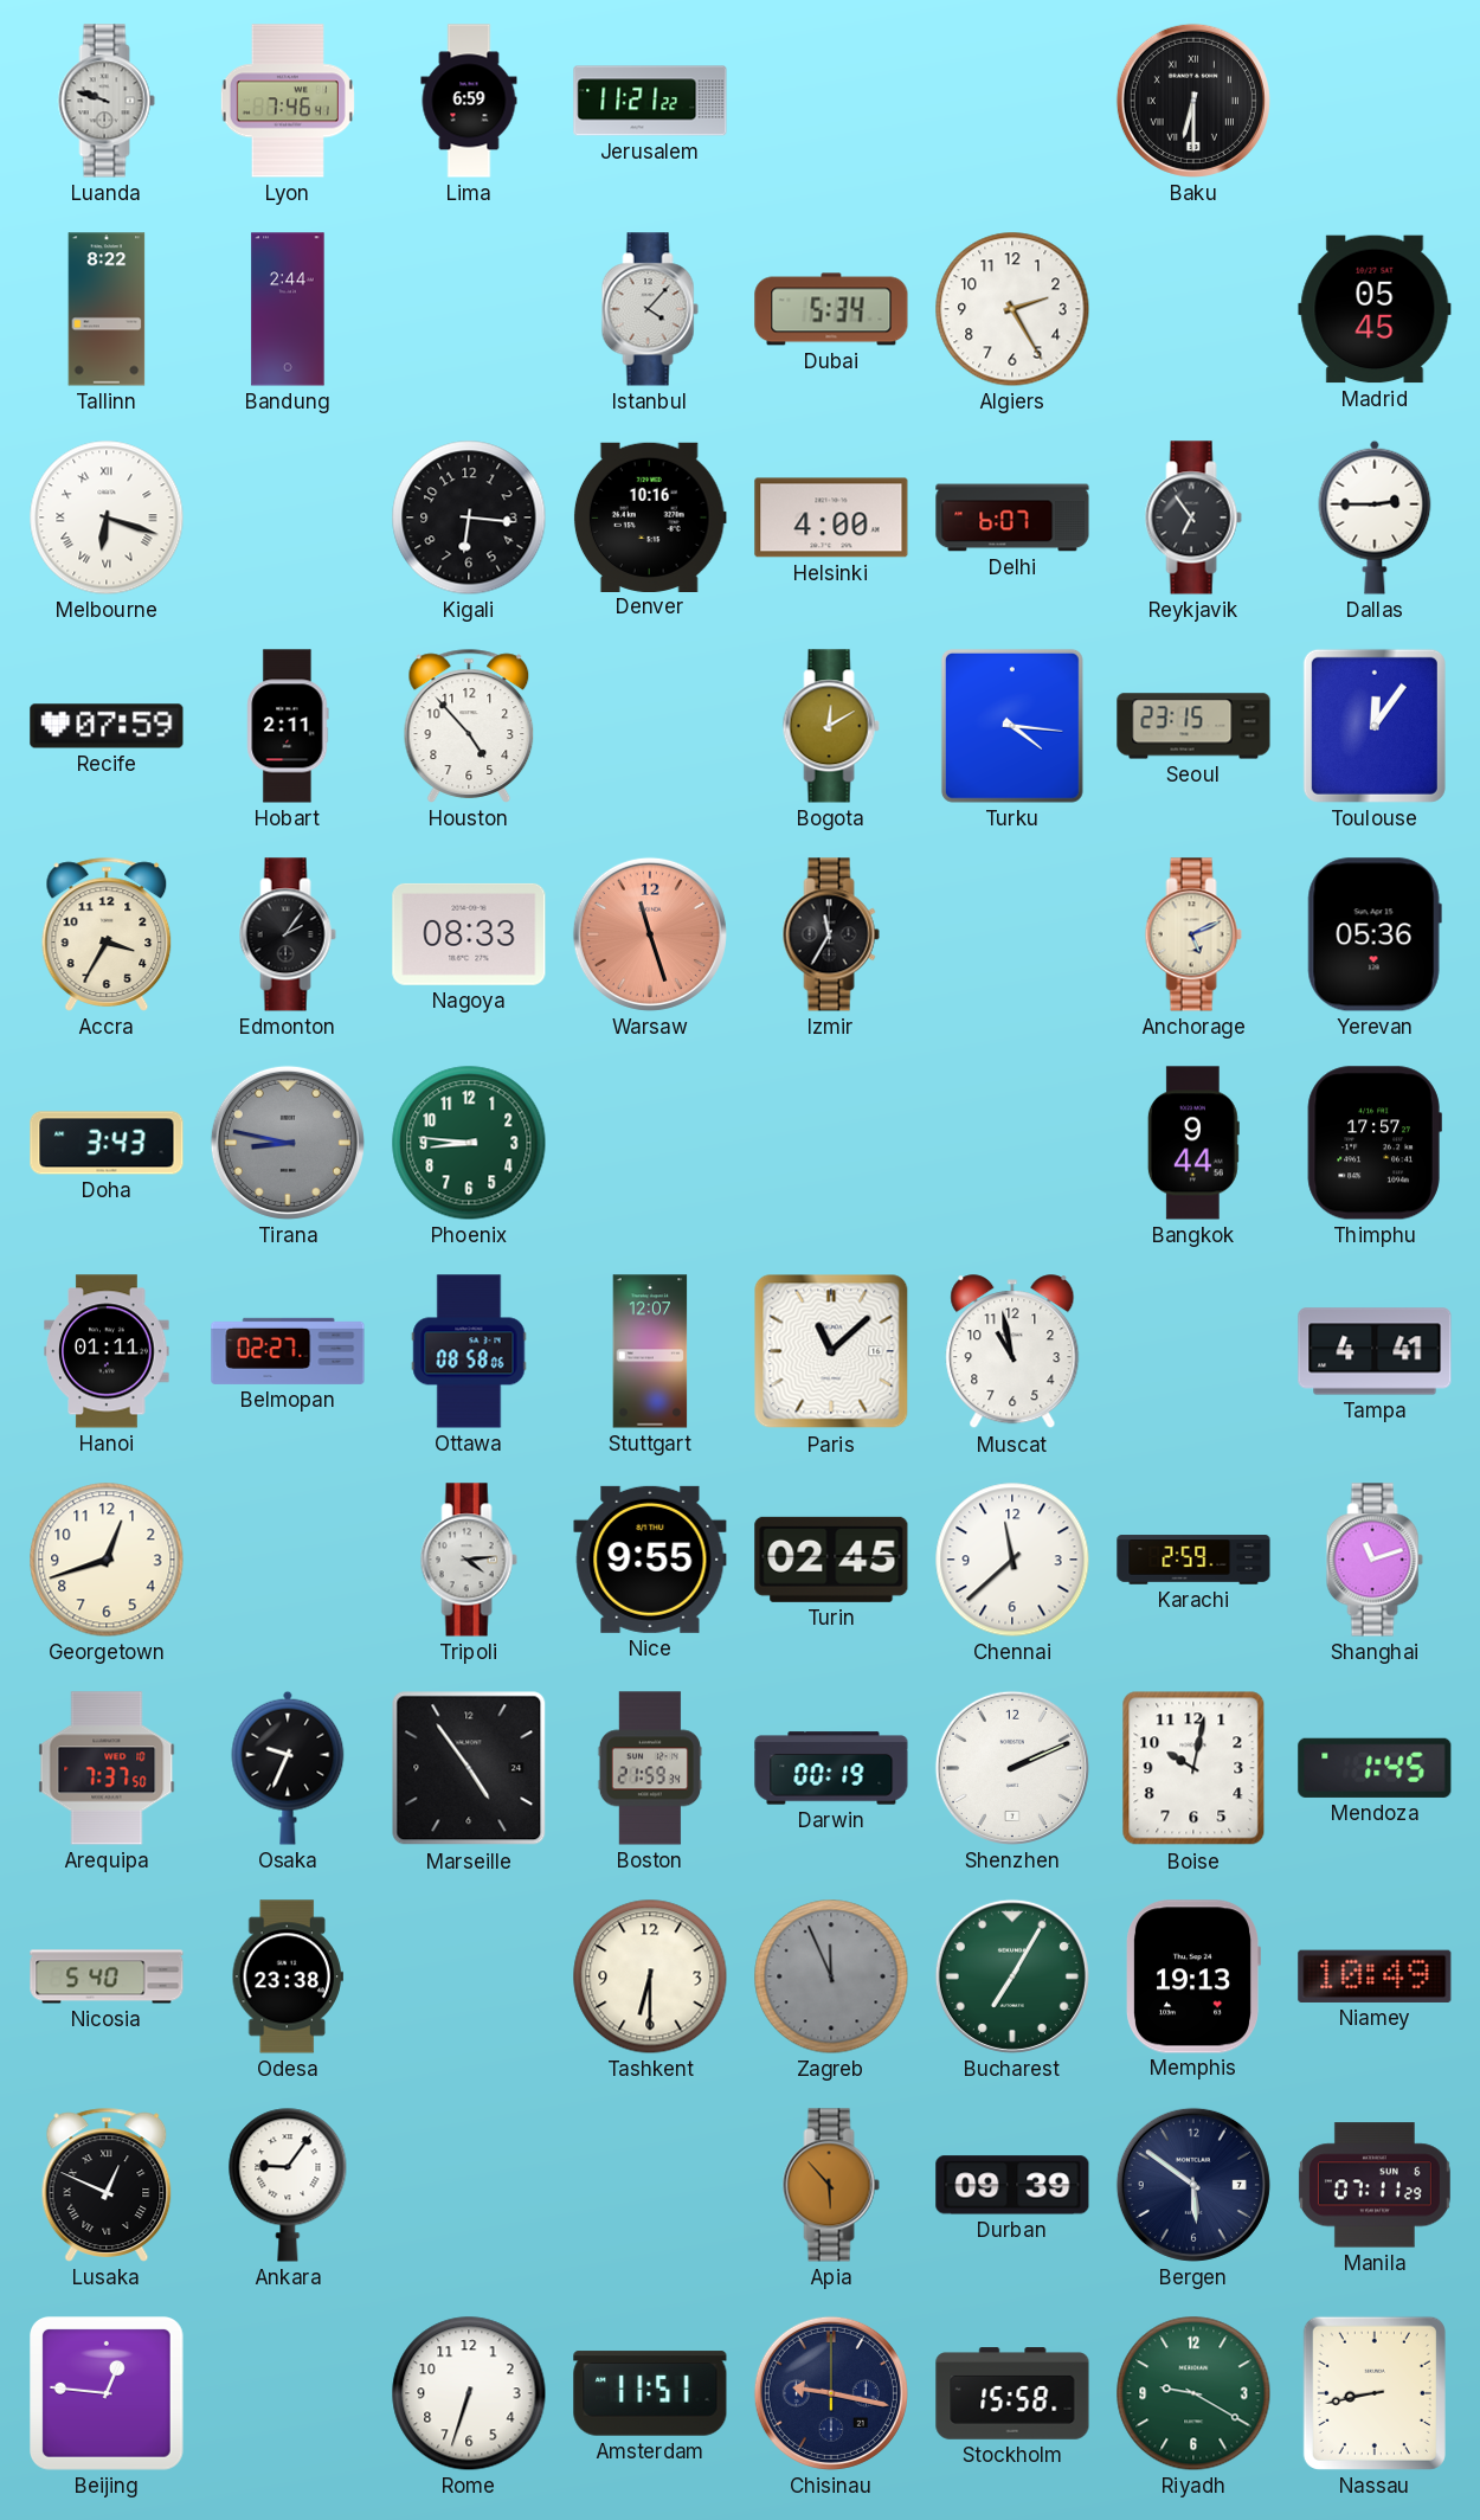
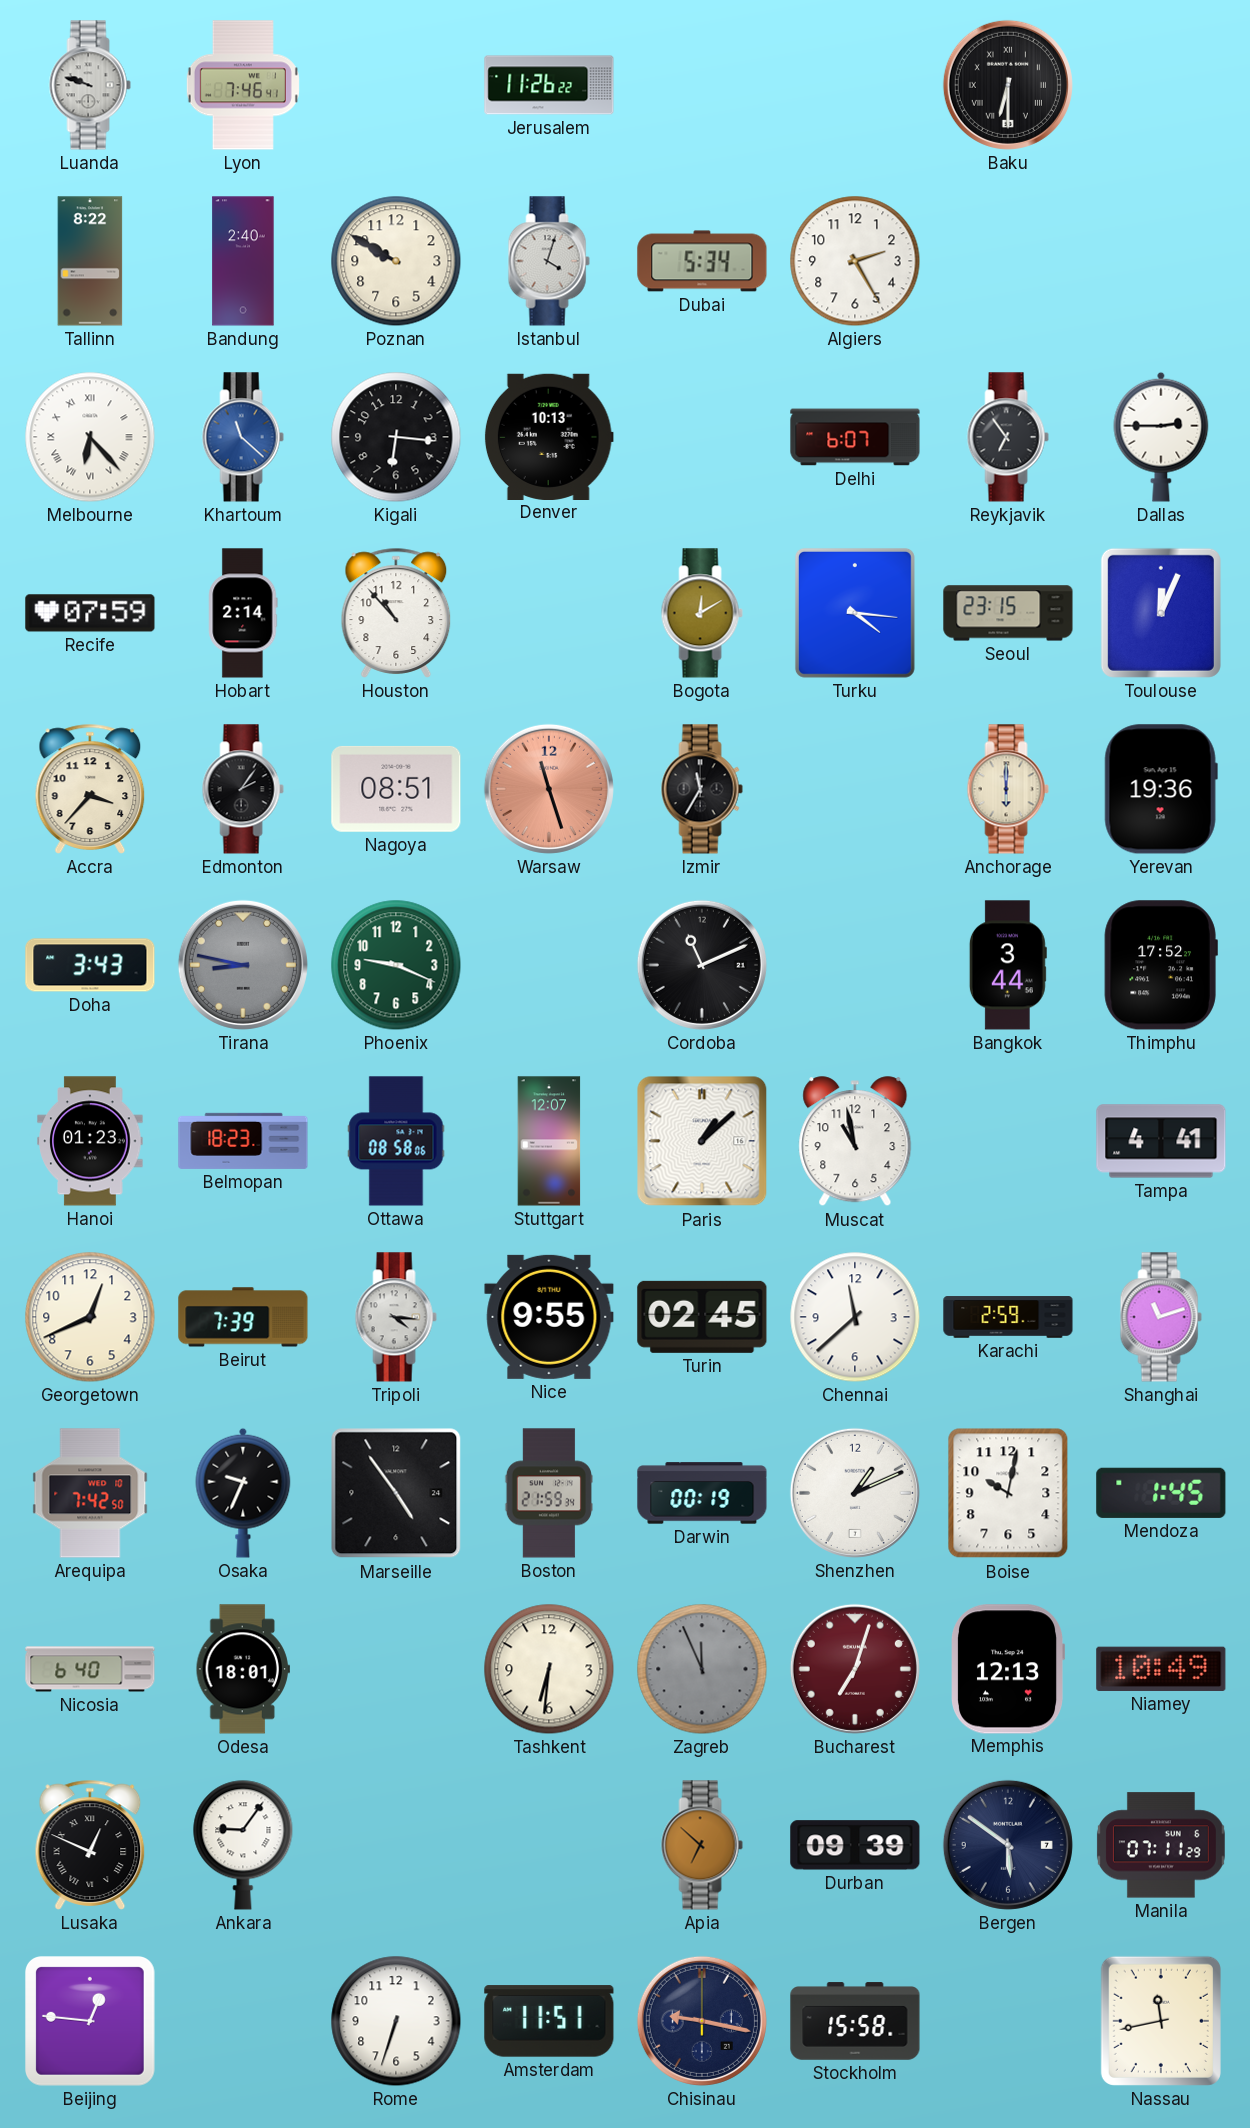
Lima: 6:59 -> none
Jerusalem: 11:21 -> 11:26
Bandung: 2:44 -> 2:40
Poznan: none -> 9:50
Istanbul: 4:07 -> 4:03
Madrid: 05:45 -> none
Melbourne: 6:18 -> 6:23
Khartoum: none -> 11:22
Denver: 10:16 -> 10:13
Helsinki: 4:00 -> none
Hobart: 2:11 -> 2:14
Houston: 4:53 -> 10:53
Toulouse: 12:06 -> 12:04
Accra: 3:35 -> 3:37
Nagoya: 08:33 -> 08:51
Anchorage: 5:11 -> 6:00
Yerevan: 05:36 -> 19:36
Phoenix: 8:46 -> 9:19
Cordoba: none -> 11:11
Bangkok: 9:44 -> 3:44
Thimphu: 17:57 -> 17:52
Hanoi: 01:11 -> 01:23
Belmopan: 02:27 -> 18:23
Paris: 11:08 -> 1:08
Georgetown: 12:42 -> 12:41
Beirut: none -> 7:39
Tripoli: 4:14 -> 4:16
Arequipa: 7:37 -> 7:42
Shenzhen: 2:11 -> 1:11
Nicosia: 5:40 -> 6:40
Odesa: 23:38 -> 18:01
Tashkent: 6:30 -> 6:31
Bucharest: 7:05 -> 7:03
Bucharest dial: green -> burgundy
Memphis: 19:13 -> 12:13
Apia: 5:53 -> 6:52
Riyadh: 9:20 -> none
Nassau: 8:43 -> 11:43
